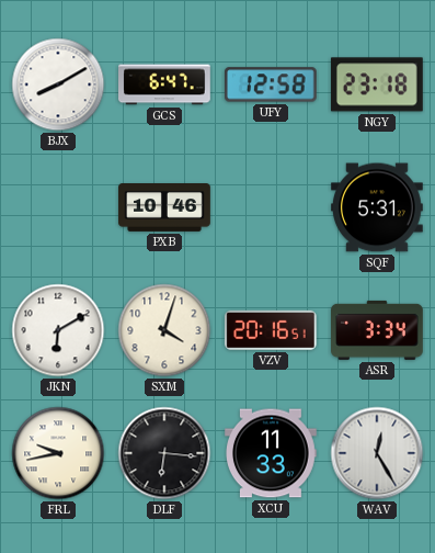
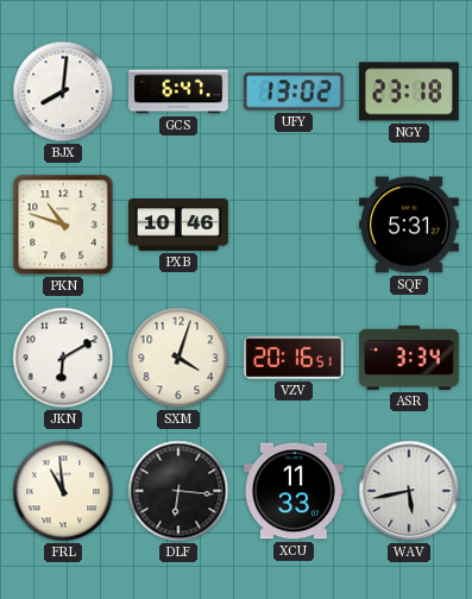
BJX: 8:10 -> 8:01
UFY: 12:58 -> 13:02
PKN: none -> 10:48
FRL: 9:43 -> 10:59
WAV: 12:25 -> 5:43
